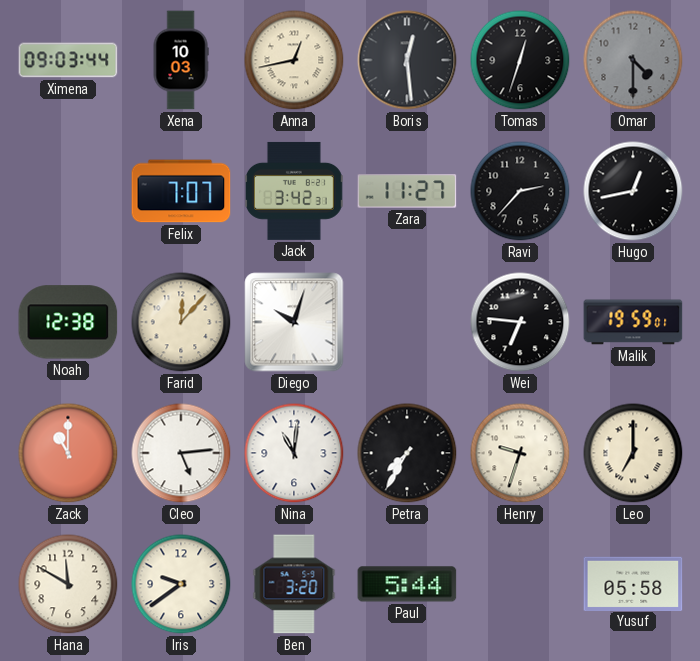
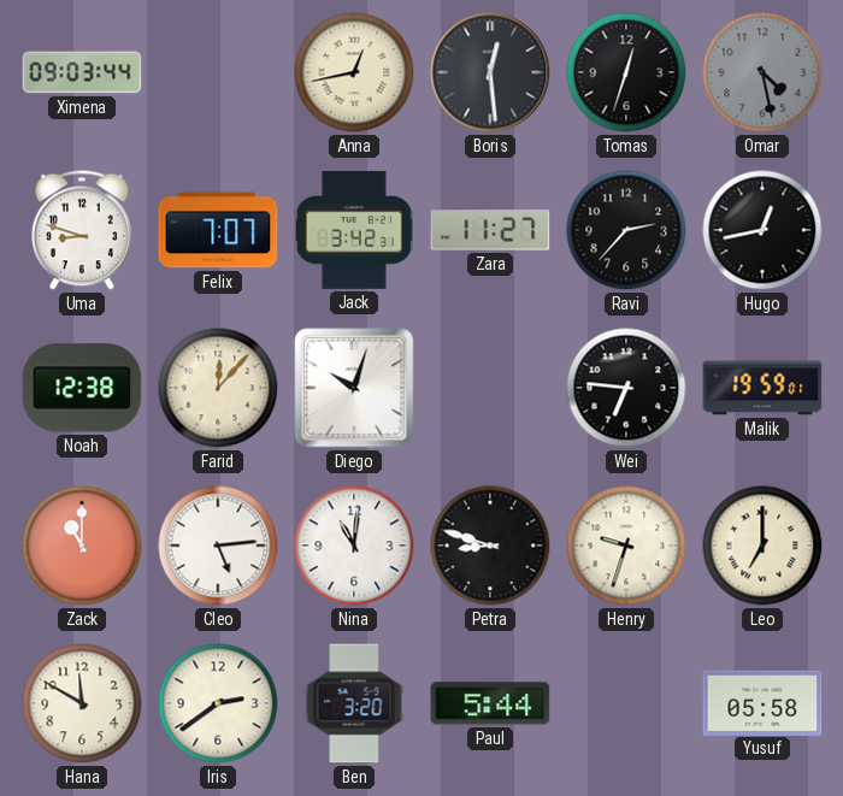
Xena: 10:03 -> none
Omar: 4:30 -> 4:28
Uma: none -> 8:48
Petra: 7:35 -> 8:48
Iris: 9:39 -> 2:39
